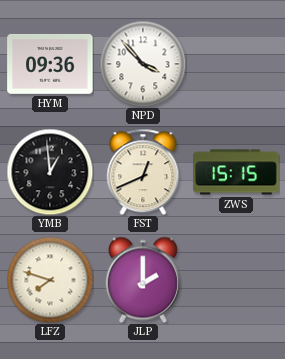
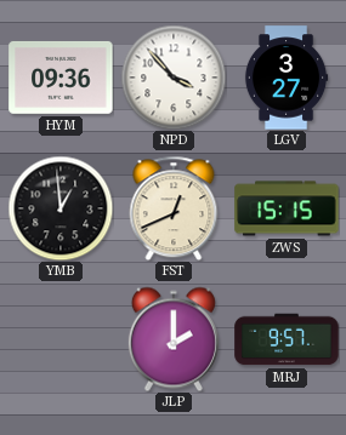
LGV: none -> 3:27
LFZ: 7:48 -> none
MRJ: none -> 9:57
